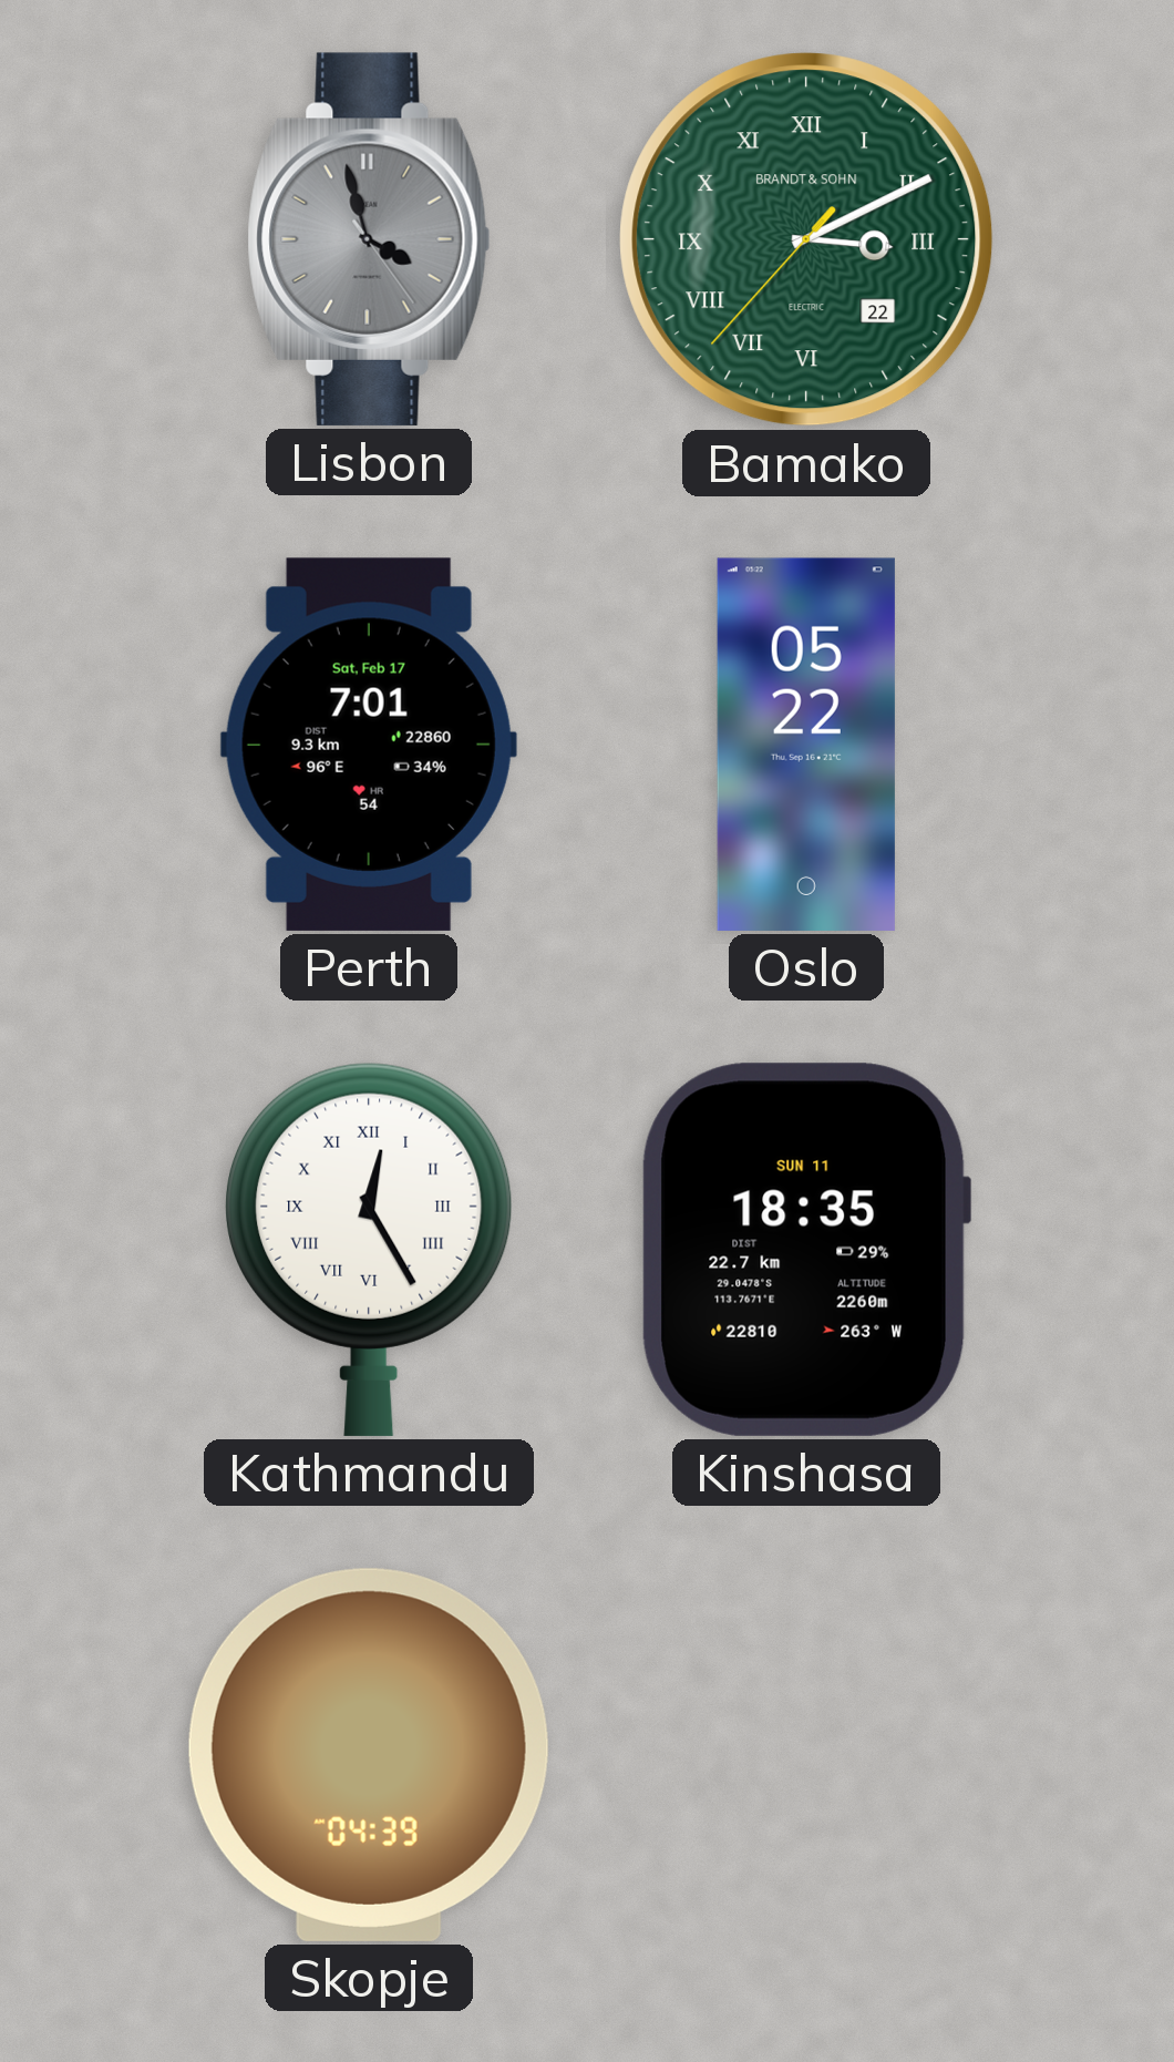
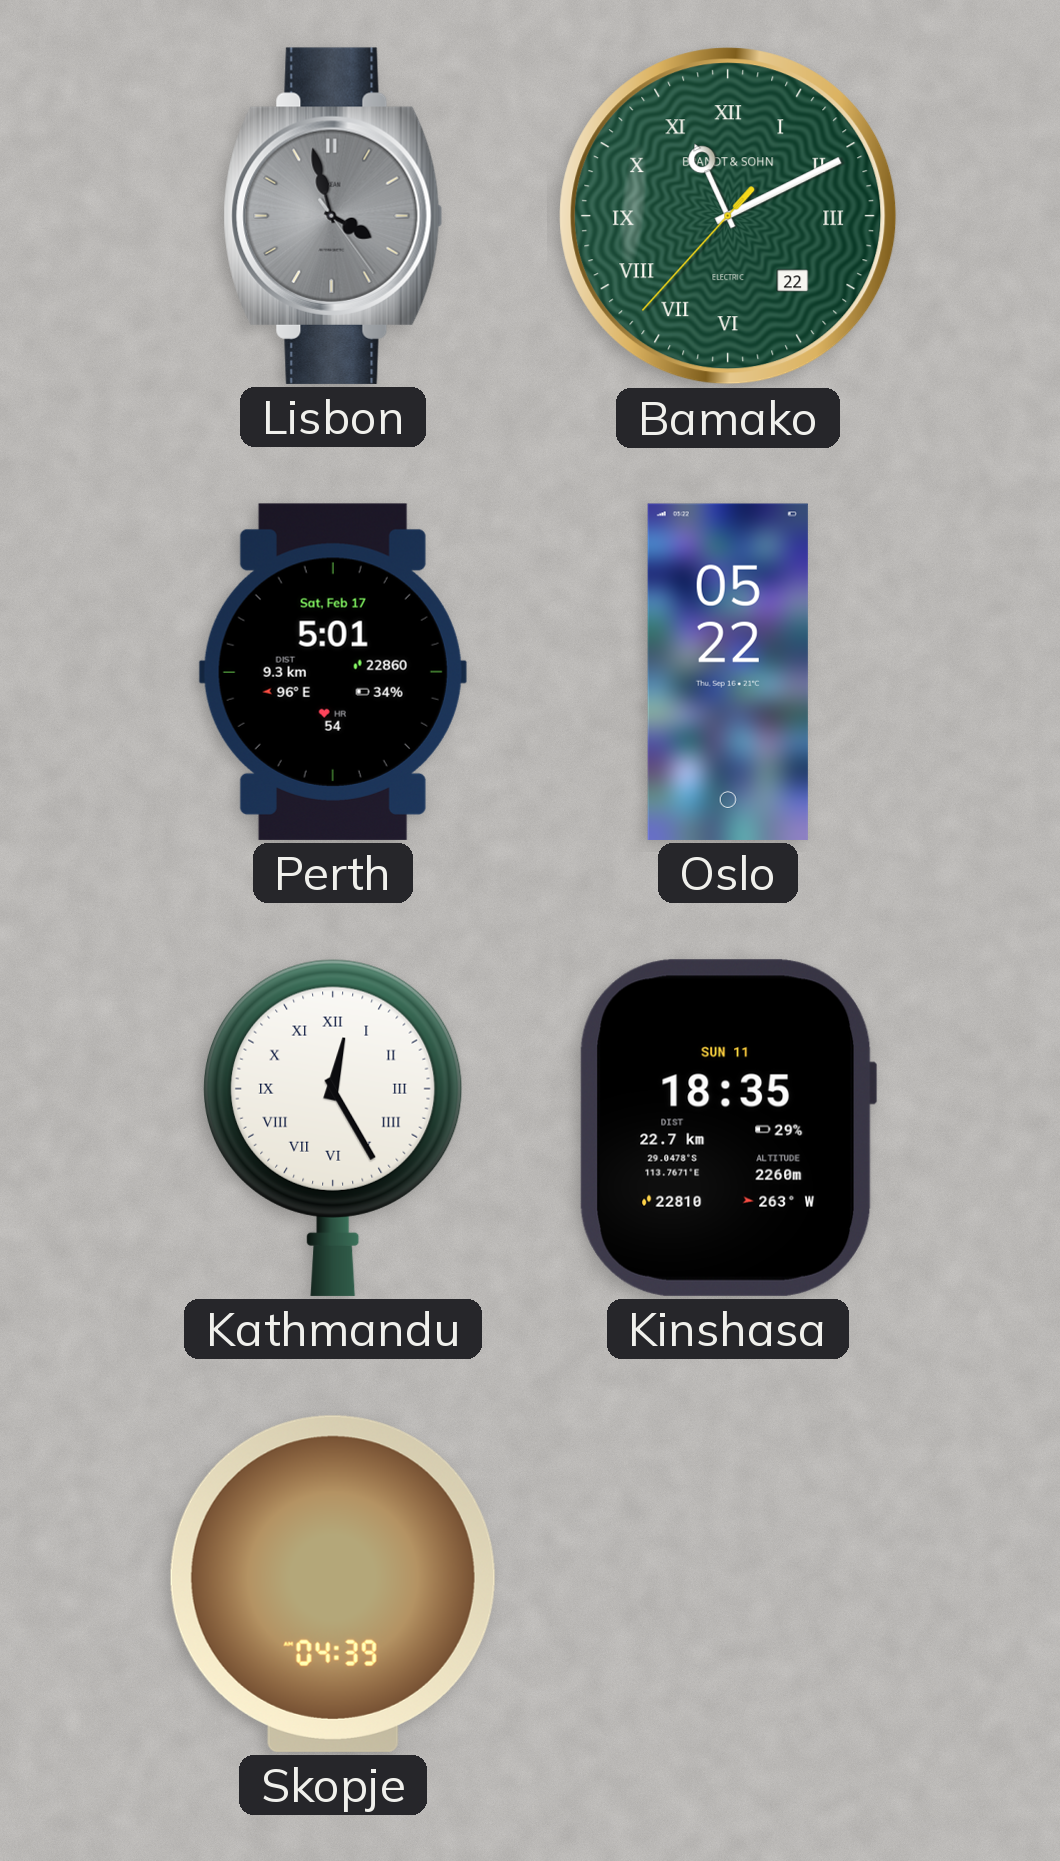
Bamako: 3:10 -> 11:10
Perth: 7:01 -> 5:01
